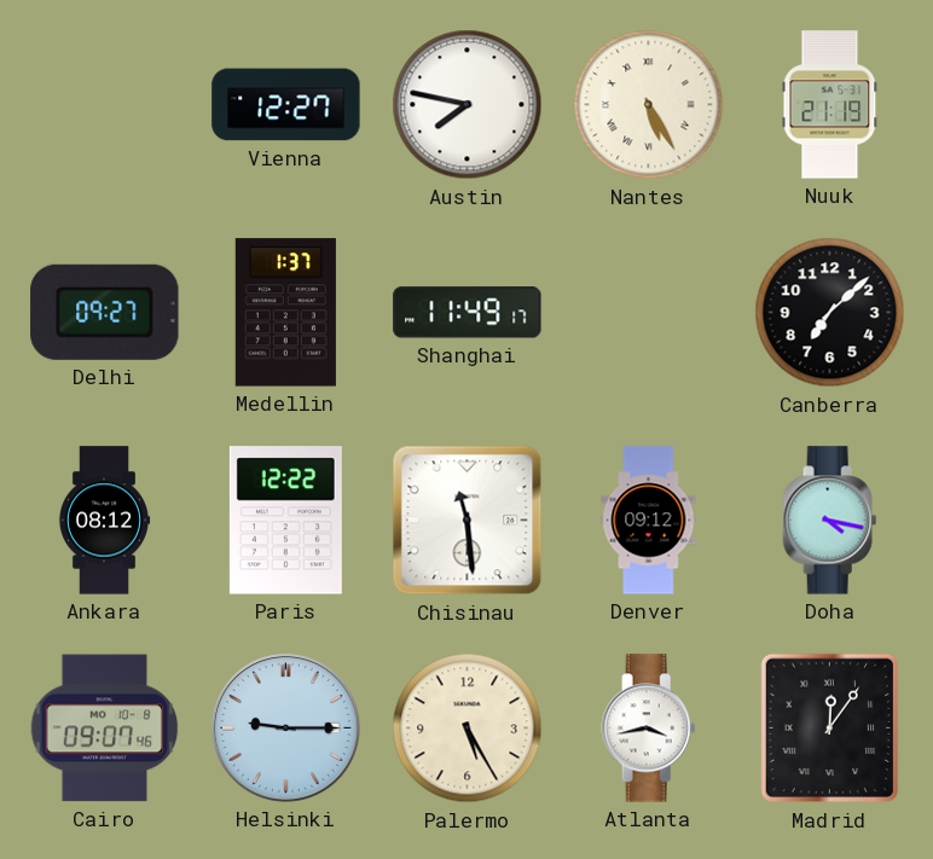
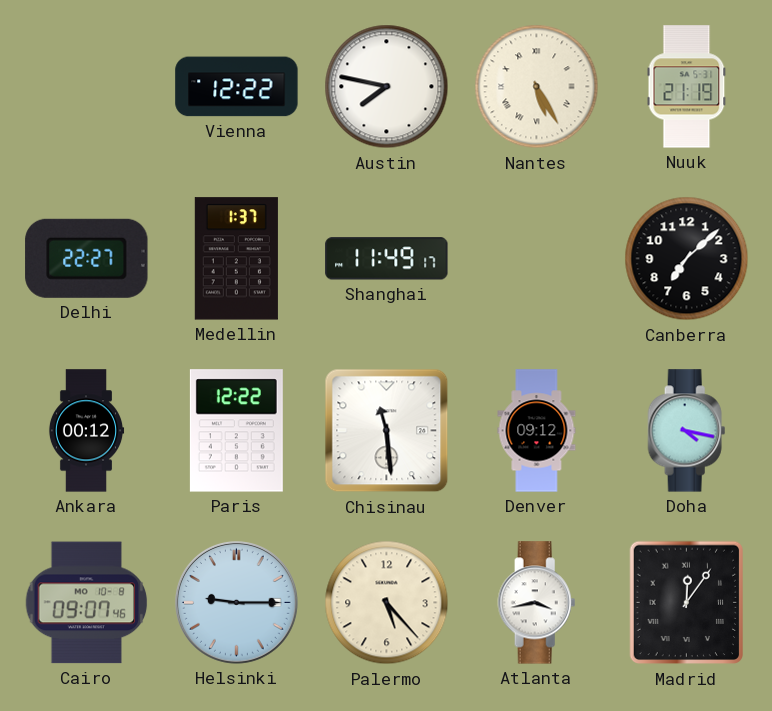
Vienna: 12:27 -> 12:22
Delhi: 09:27 -> 22:27
Ankara: 08:12 -> 00:12
Palermo: 5:25 -> 5:23
